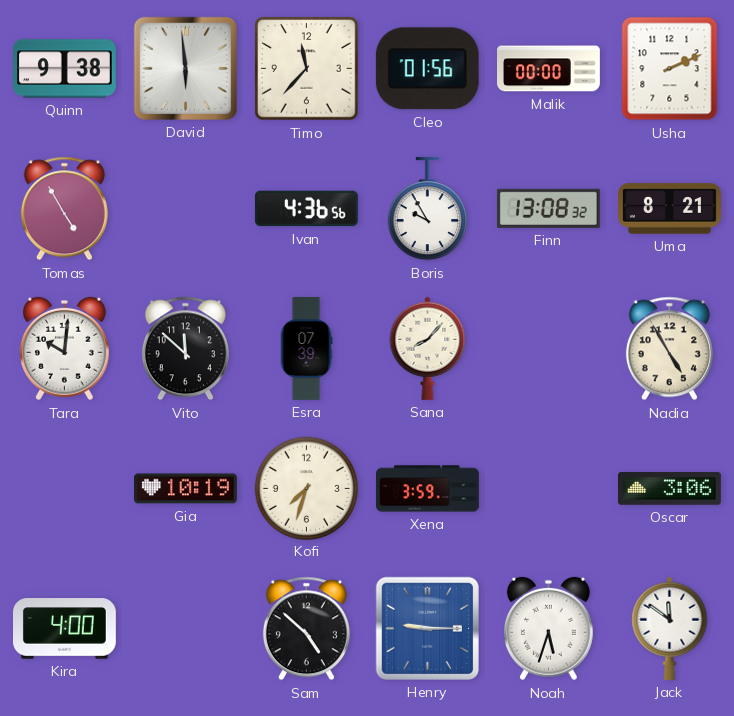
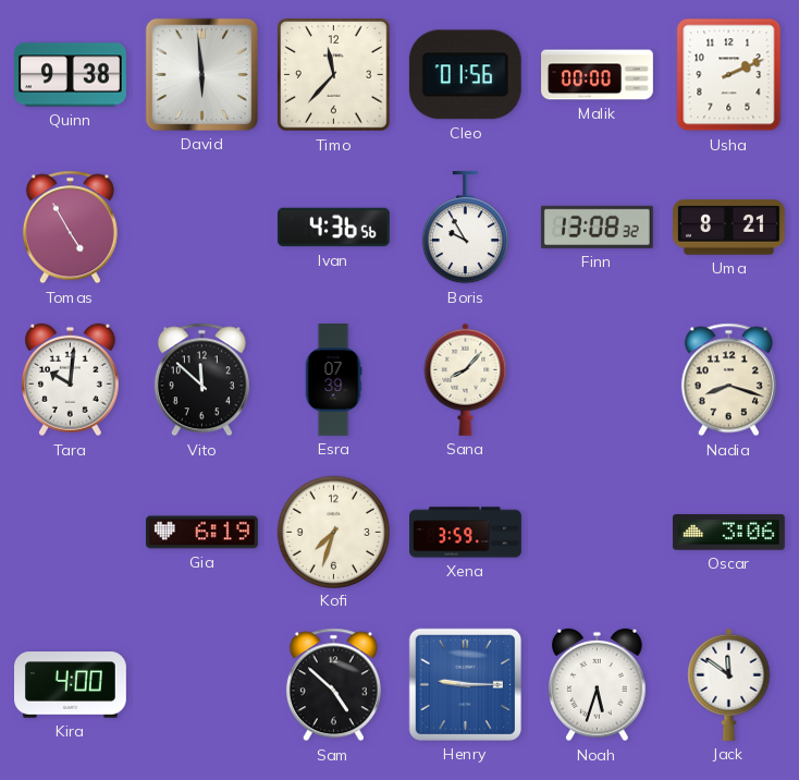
Nadia: 4:55 -> 8:18
Gia: 10:19 -> 6:19
